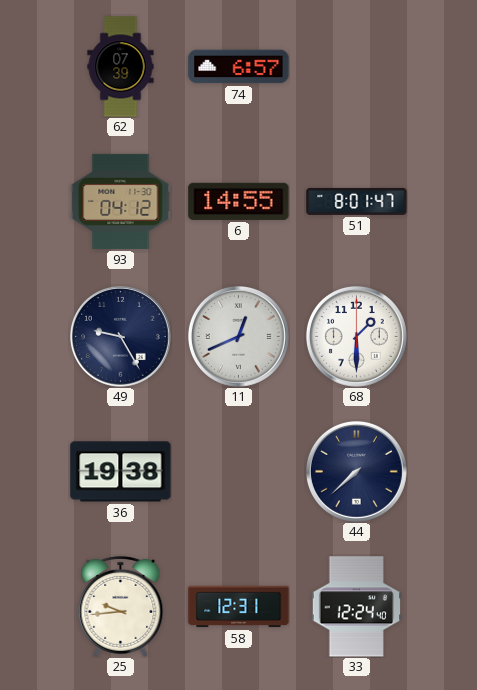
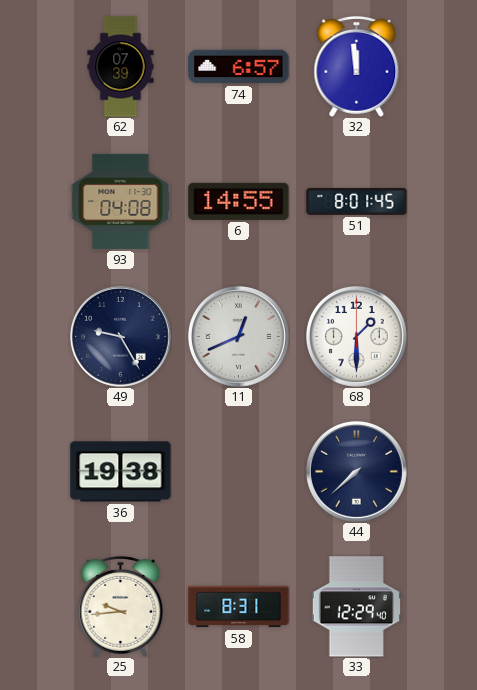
32: none -> 11:59
93: 04:12 -> 04:08
51: 8:01:47 -> 8:01:45
58: 12:31 -> 8:31
33: 12:24 -> 12:29
